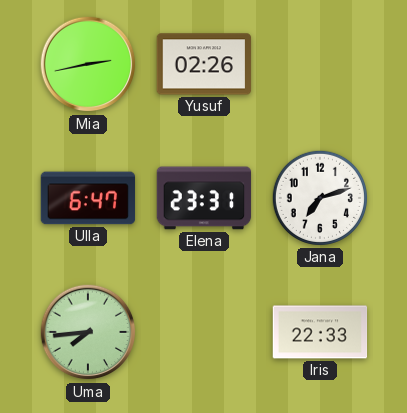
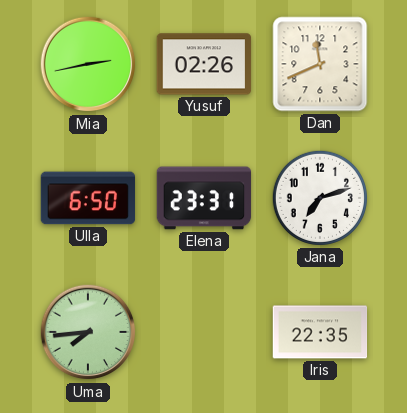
Dan: none -> 11:41
Ulla: 6:47 -> 6:50
Iris: 22:33 -> 22:35
